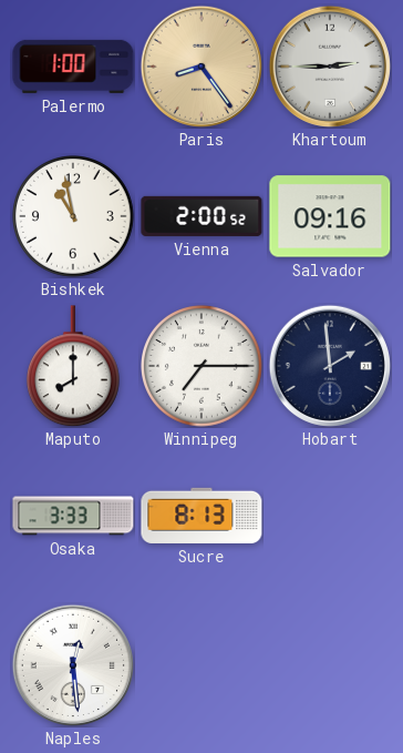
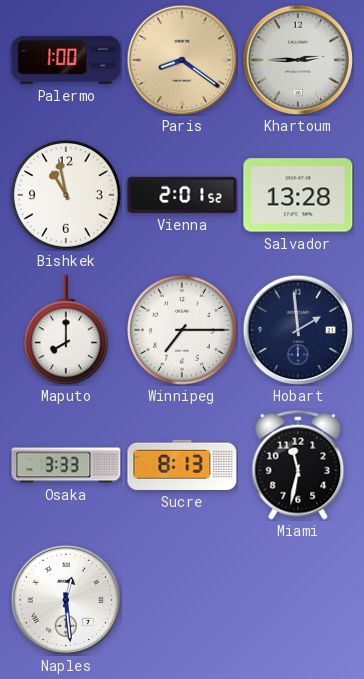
Paris: 8:24 -> 8:21
Vienna: 2:00 -> 2:01
Salvador: 09:16 -> 13:28
Miami: none -> 11:32
